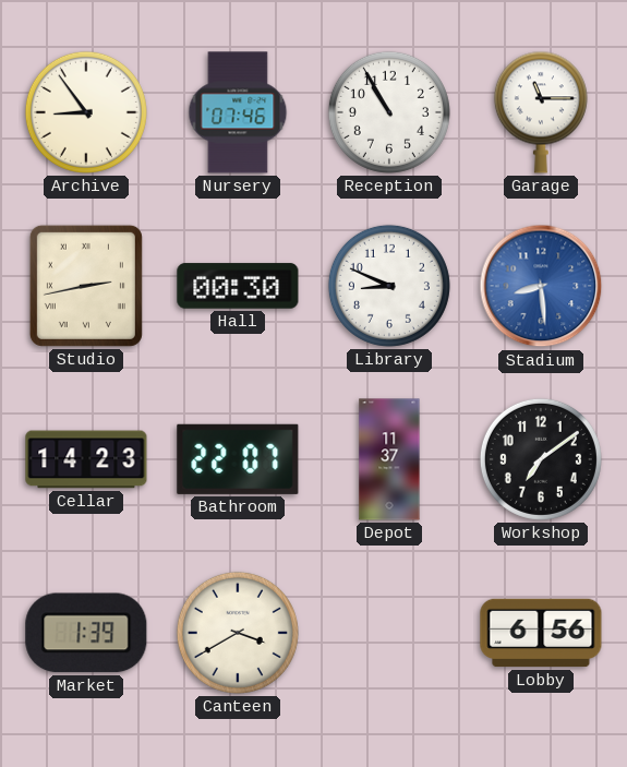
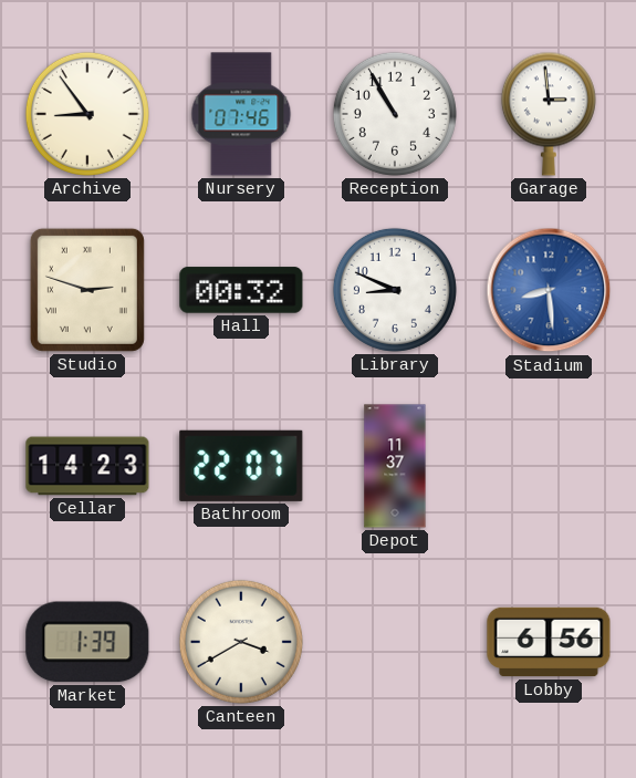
Garage: 11:15 -> 2:59
Studio: 2:43 -> 2:48
Hall: 00:30 -> 00:32
Workshop: 7:09 -> none
